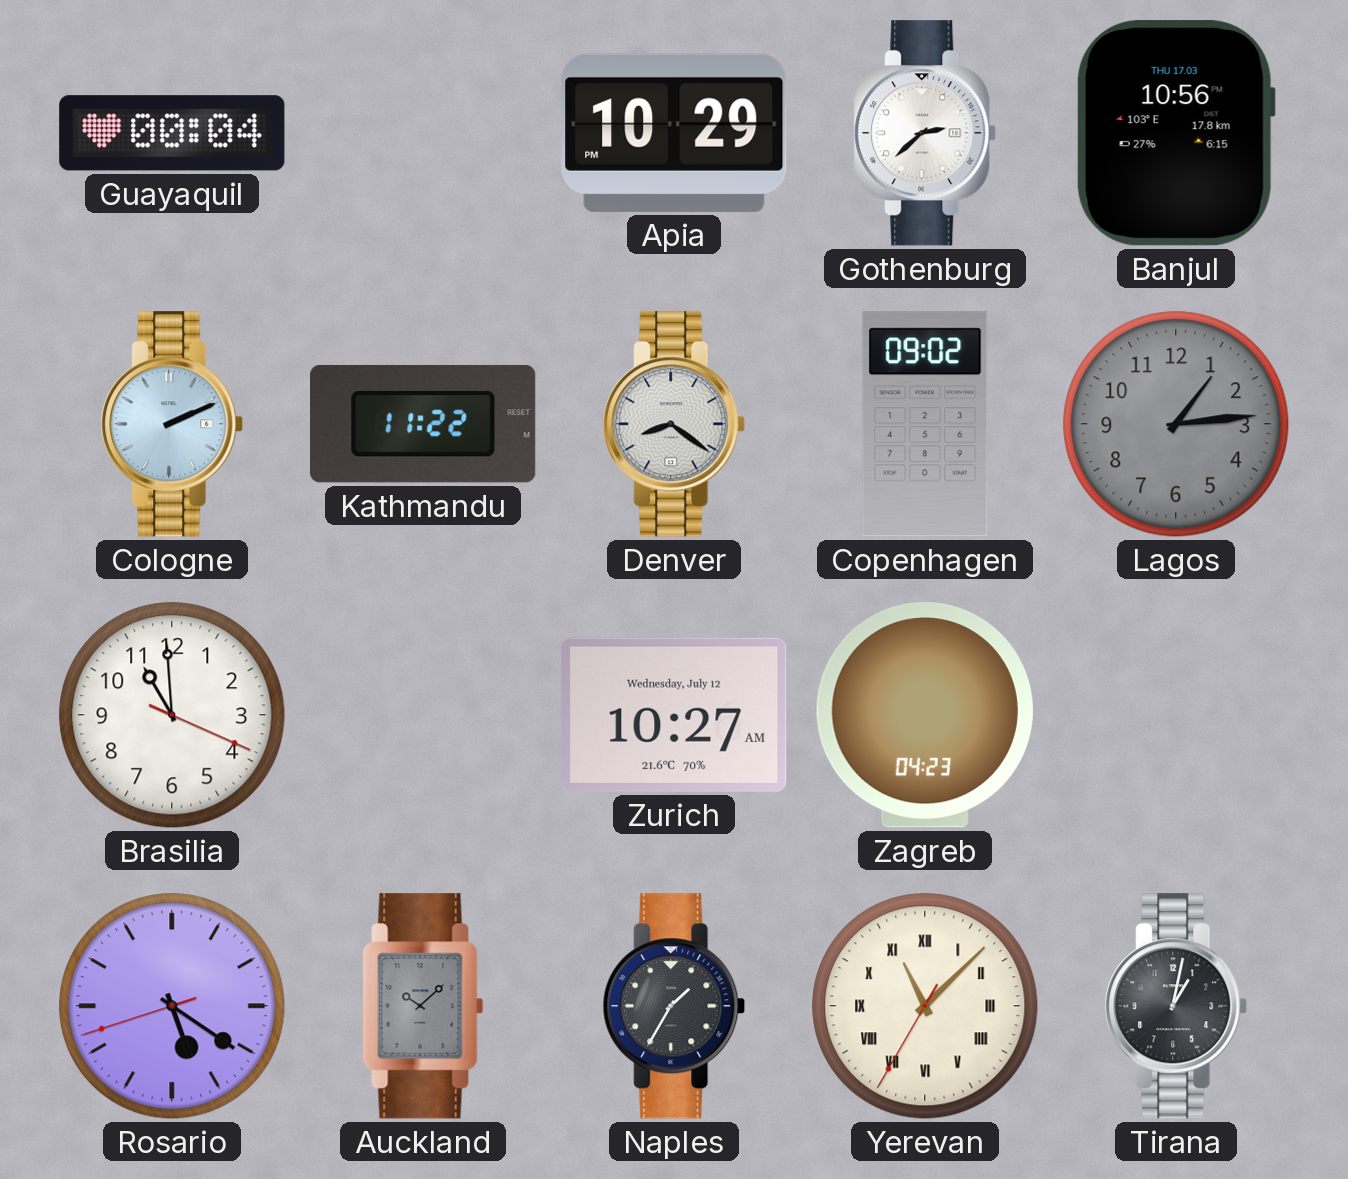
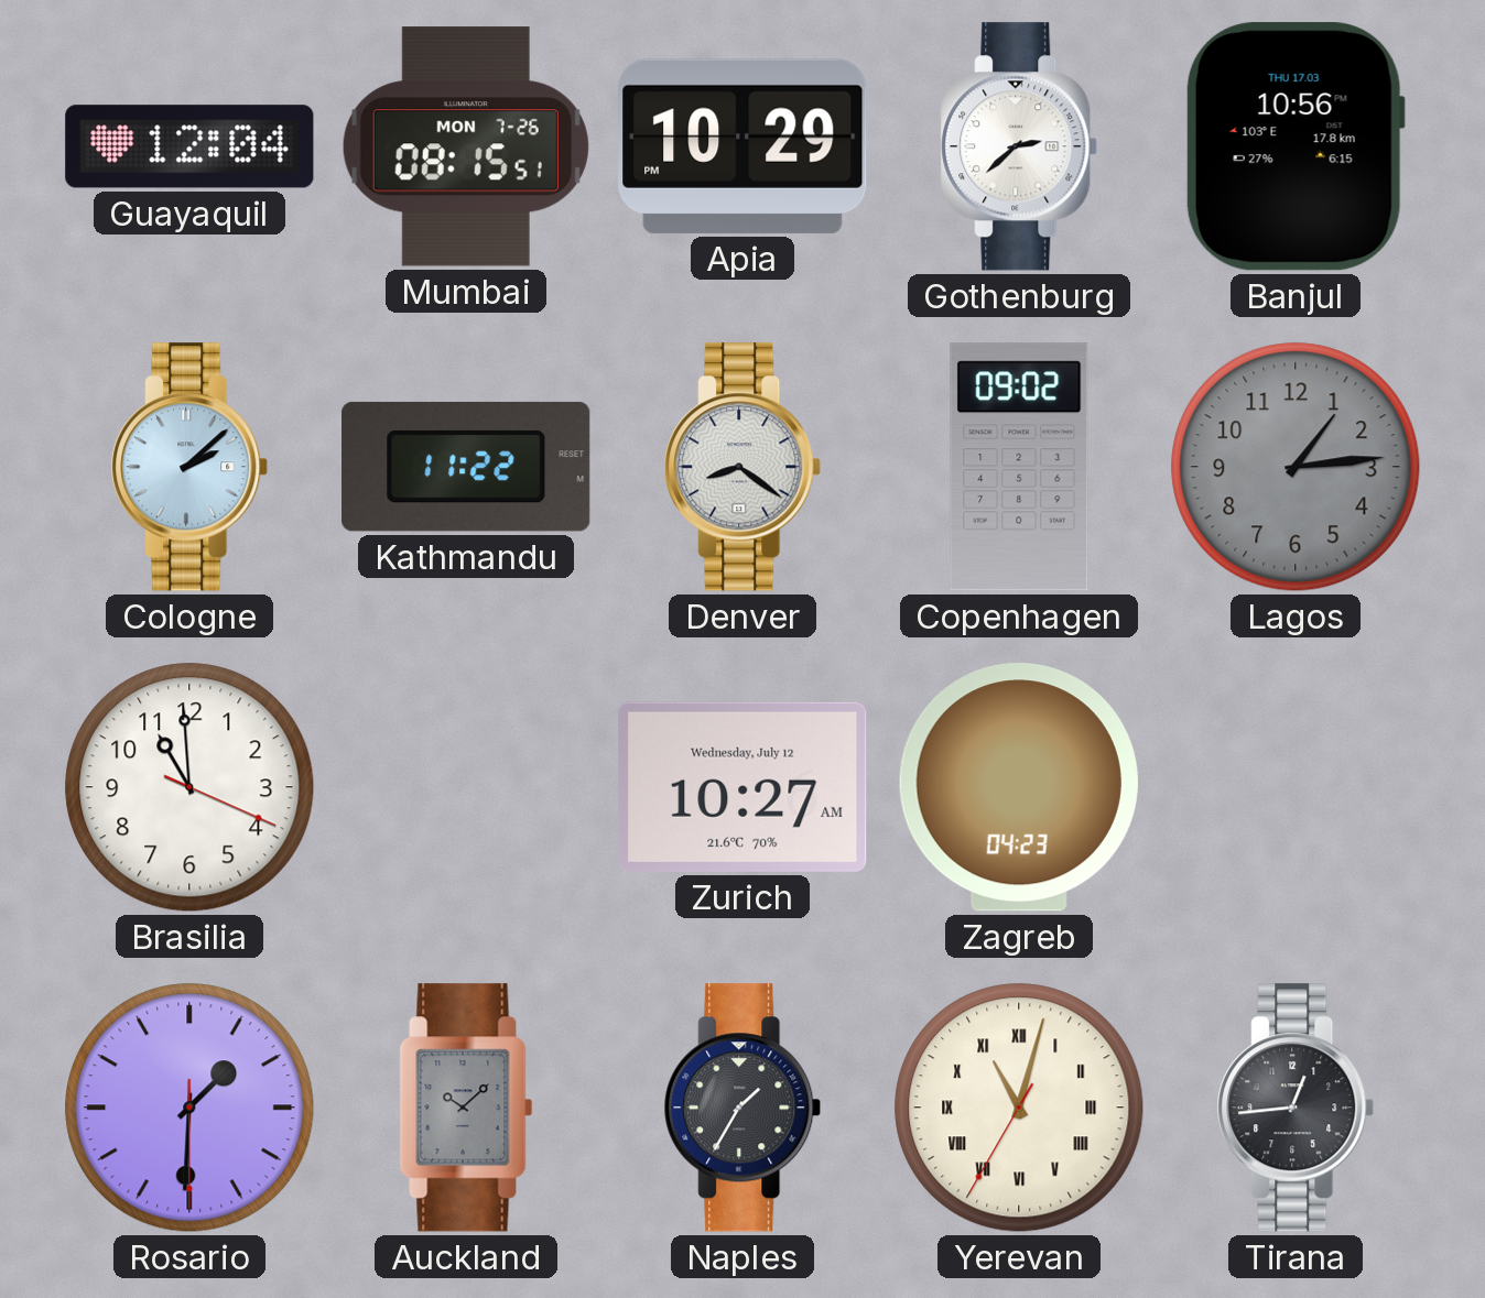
Guayaquil: 00:04 -> 12:04
Mumbai: none -> 08:15
Cologne: 2:11 -> 2:08
Rosario: 5:20 -> 1:30
Yerevan: 11:07 -> 11:02
Tirana: 1:02 -> 12:44
